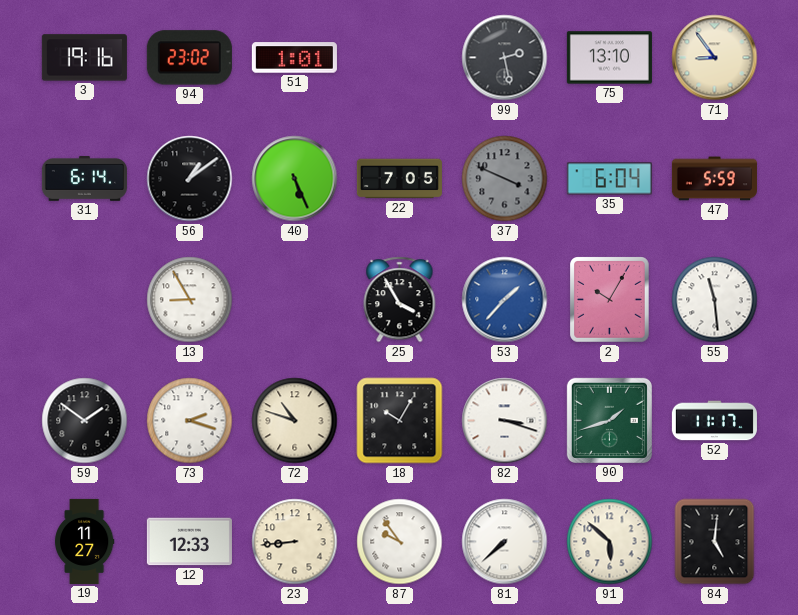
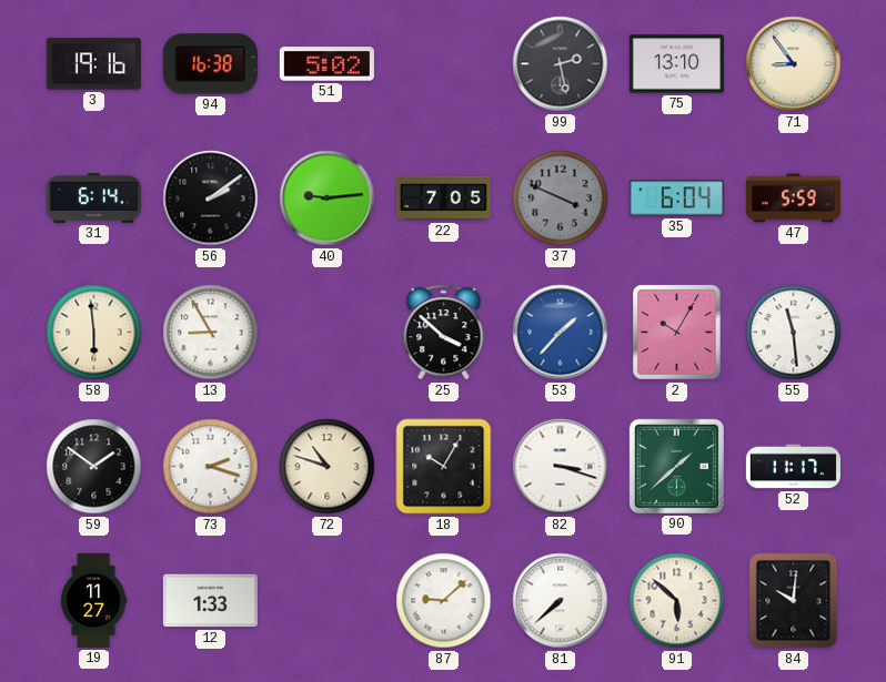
94: 23:02 -> 16:38
51: 1:01 -> 5:02
56: 1:09 -> 2:09
40: 5:26 -> 9:14
58: none -> 5:59
25: 3:55 -> 3:52
90: 1:42 -> 1:38
12: 12:33 -> 1:33
23: 8:44 -> none
87: 9:54 -> 9:08
84: 5:01 -> 10:01
